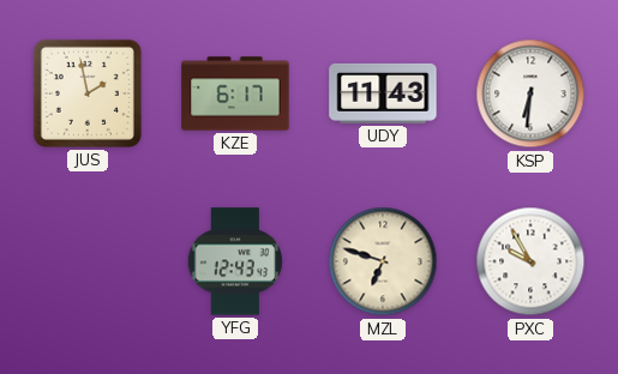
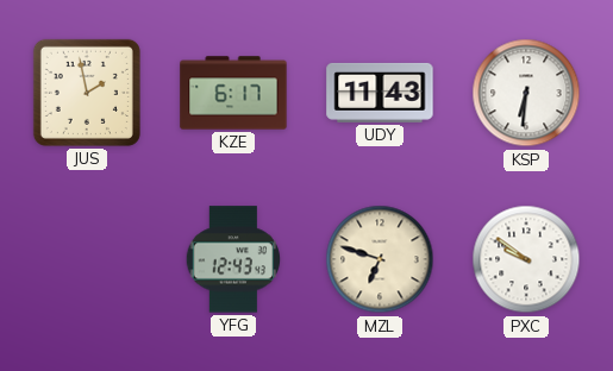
PXC: 9:55 -> 9:51
